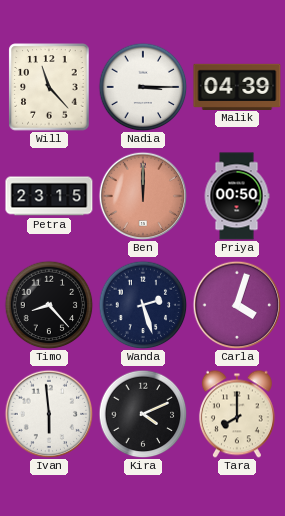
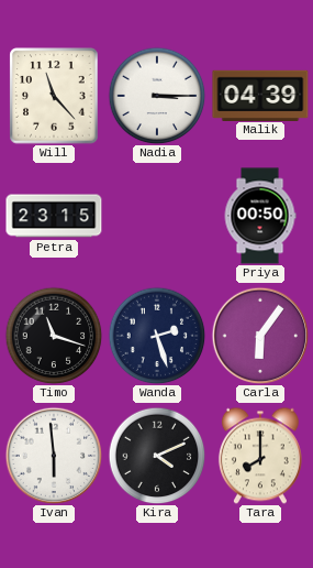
Ben: 12:00 -> none
Timo: 8:23 -> 11:18
Carla: 4:03 -> 6:06
